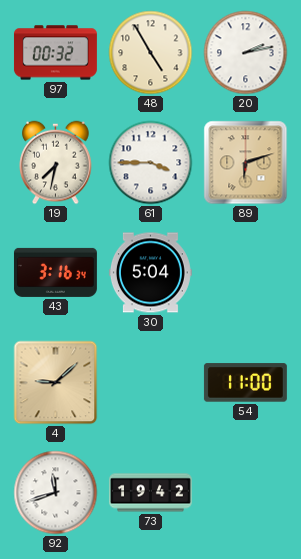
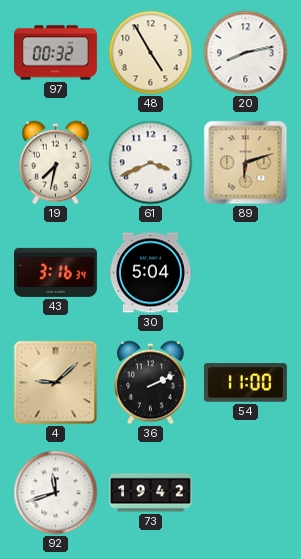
20: 2:13 -> 8:13
61: 3:45 -> 3:41
36: none -> 2:11
